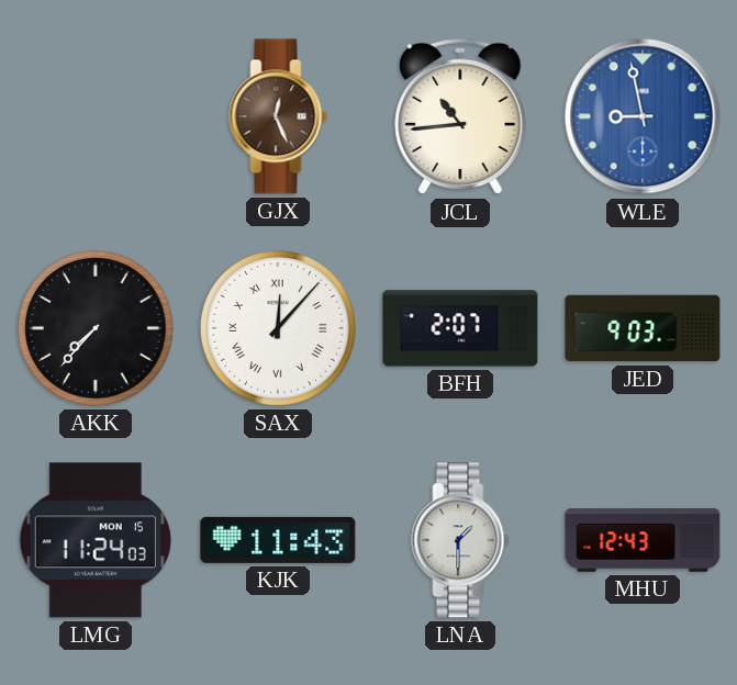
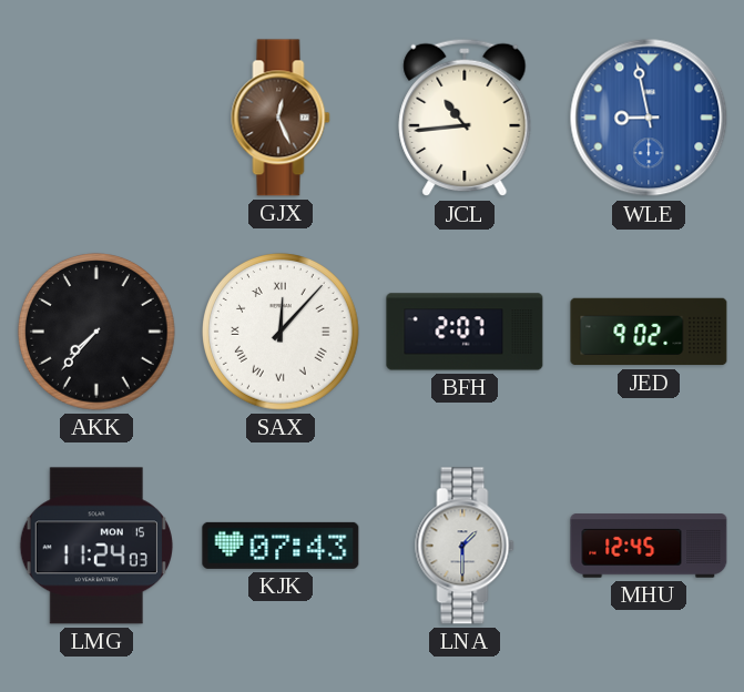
JED: 9:03 -> 9:02
KJK: 11:43 -> 07:43
MHU: 12:43 -> 12:45
